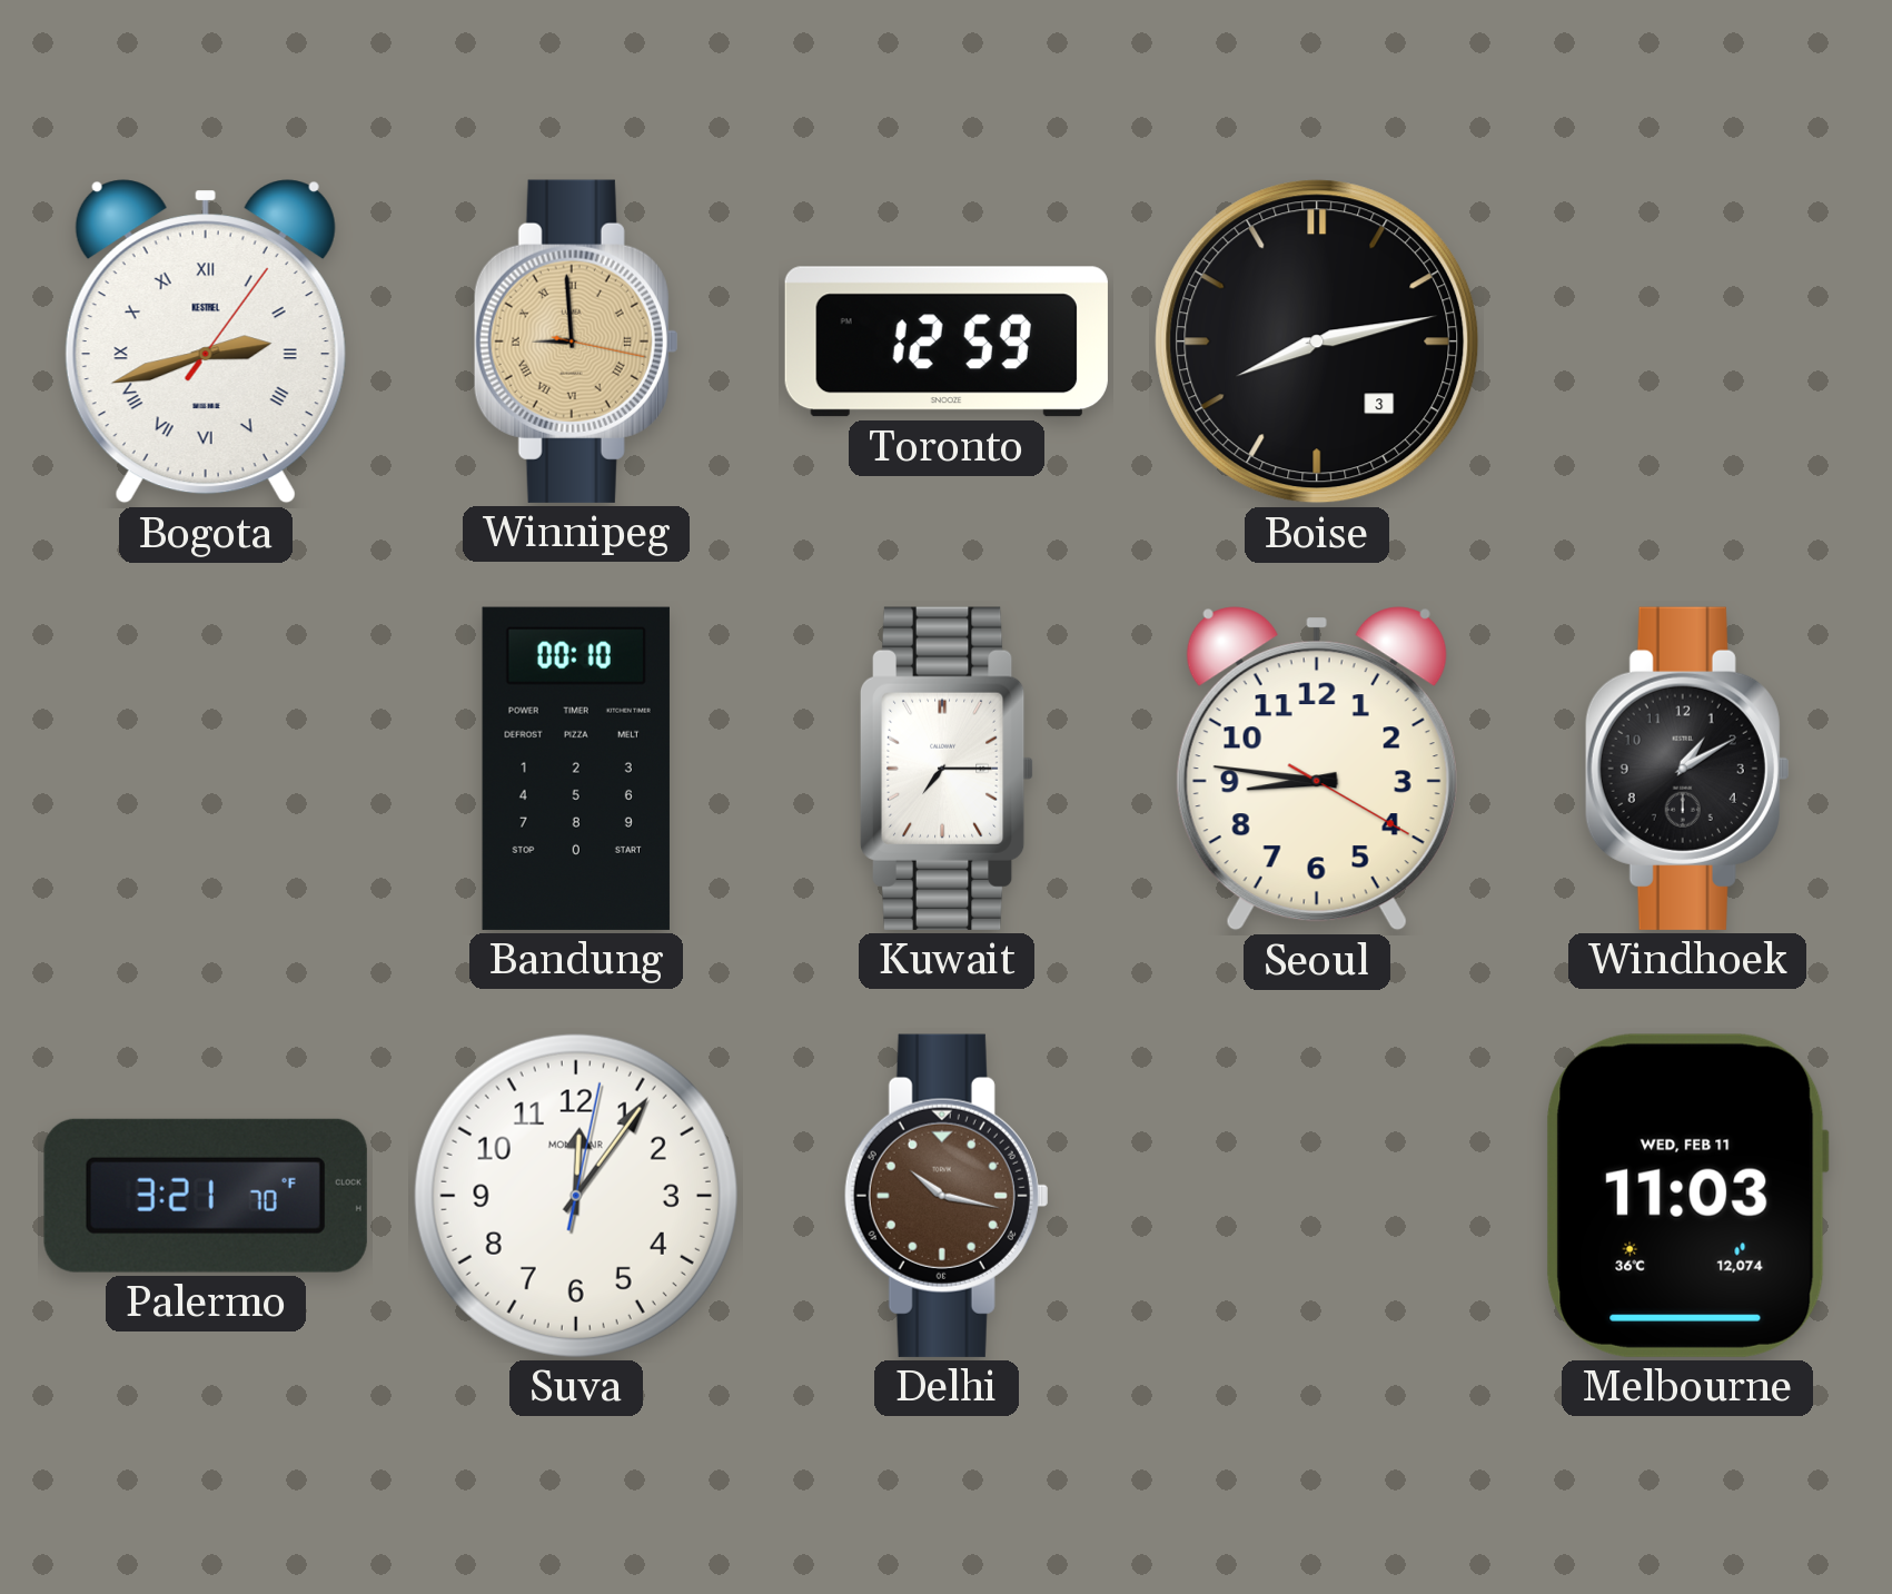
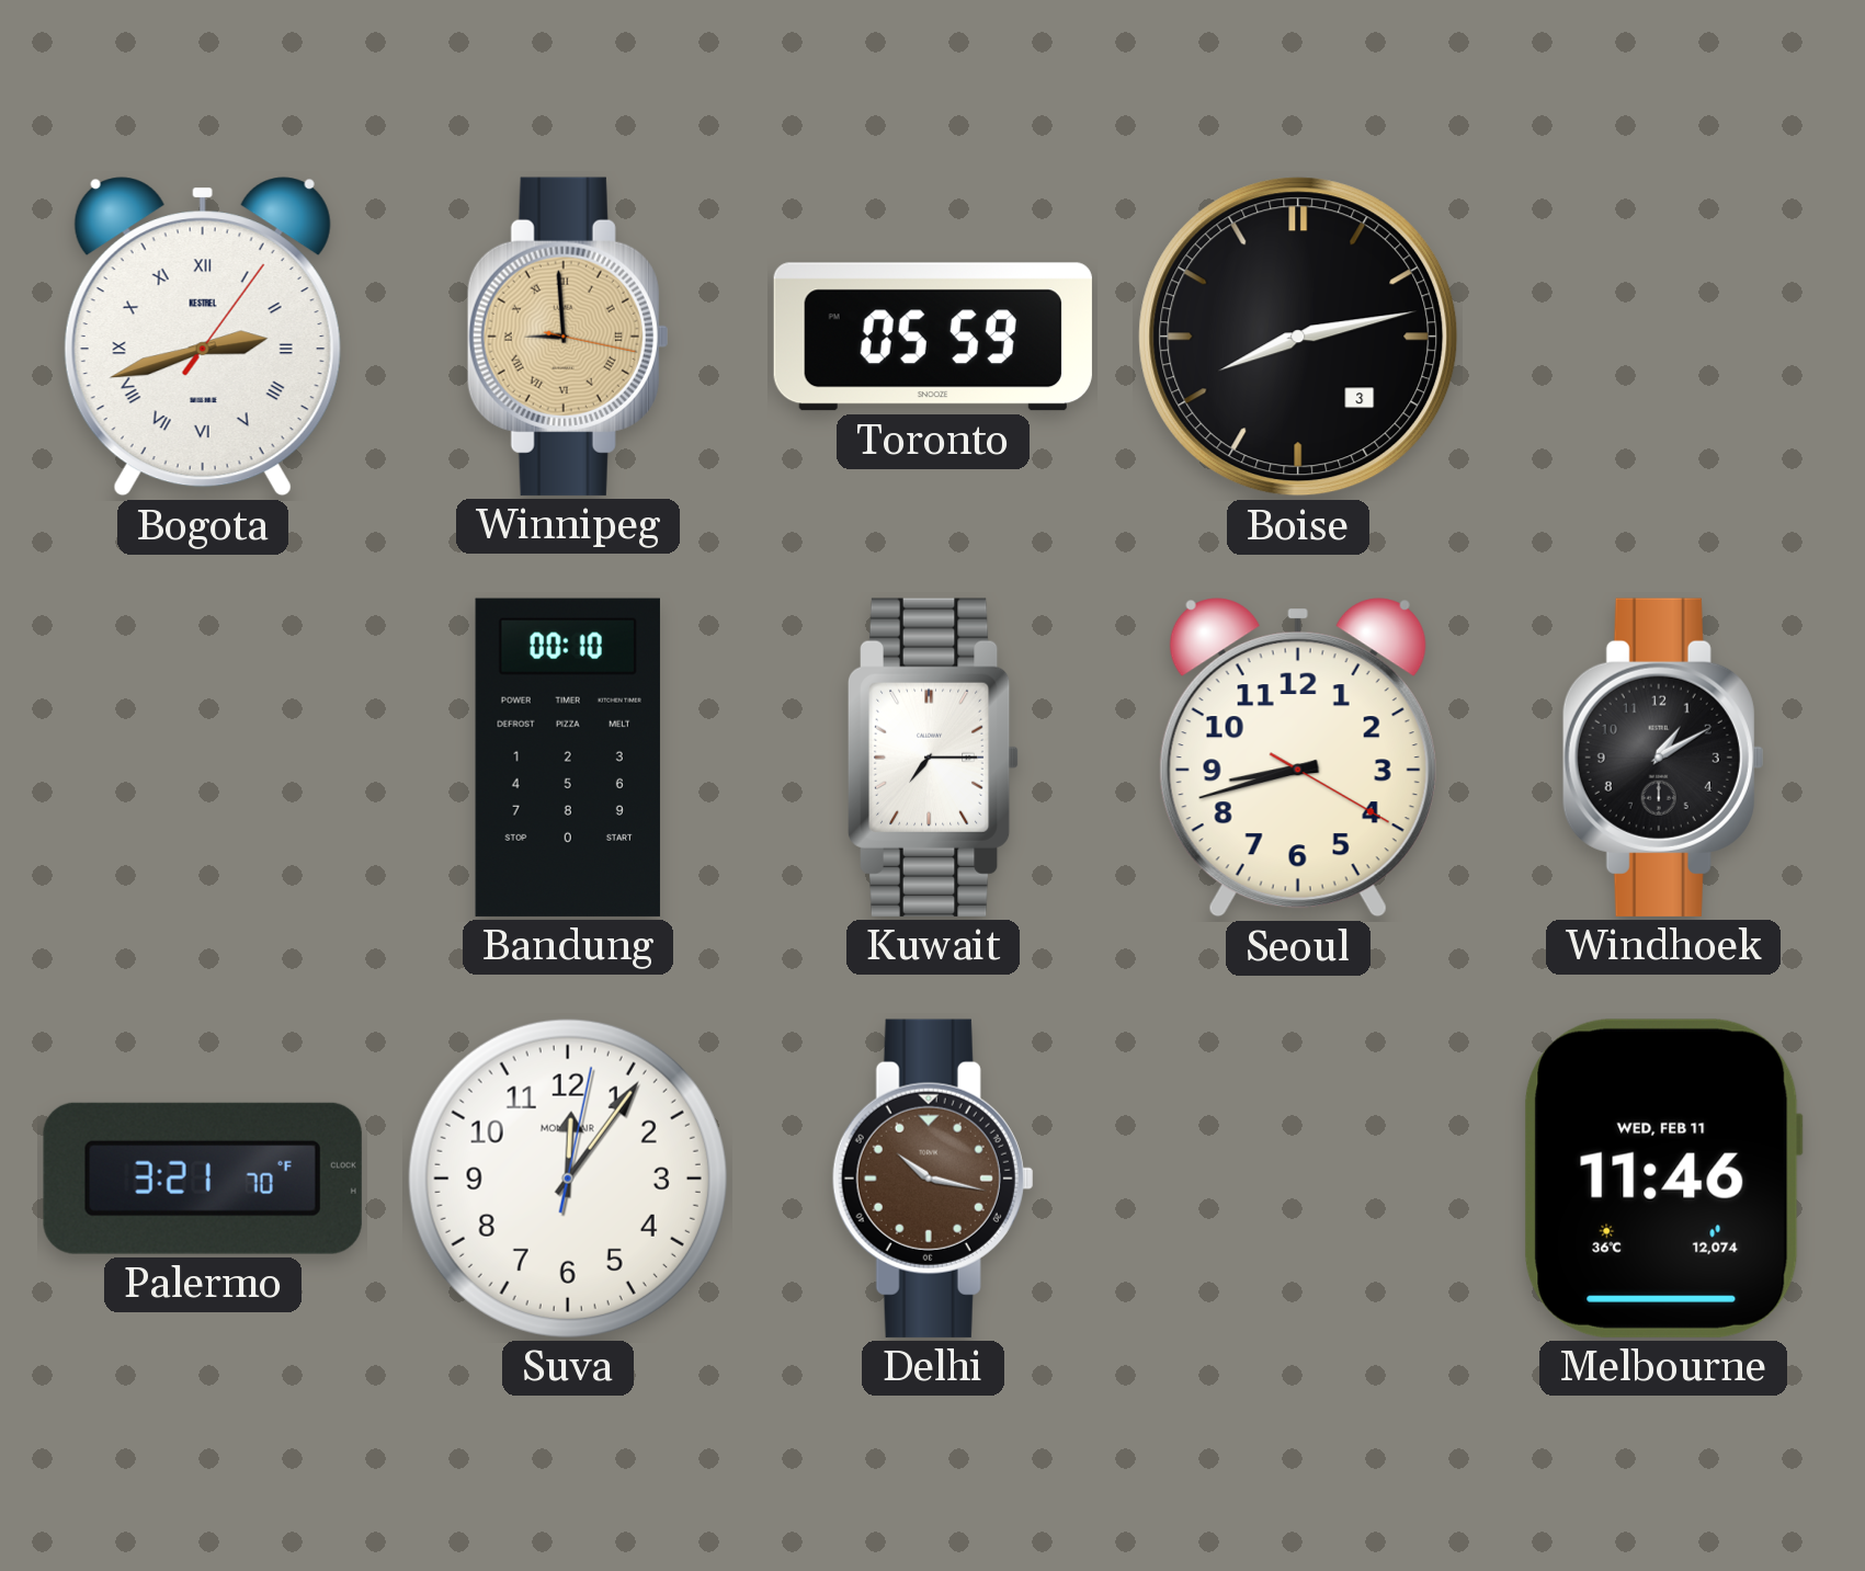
Toronto: 12:59 -> 05:59
Seoul: 8:46 -> 8:42
Melbourne: 11:03 -> 11:46
